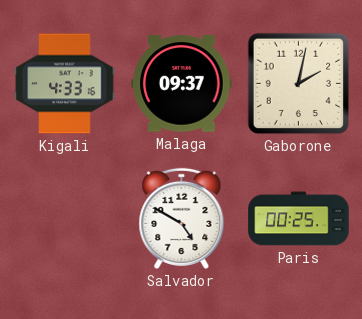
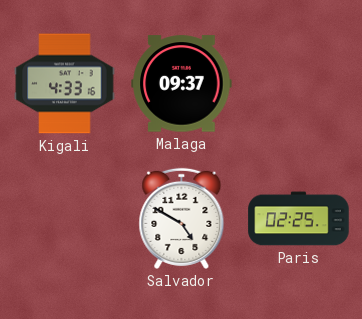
Gaborone: 2:02 -> none
Paris: 00:25 -> 02:25
